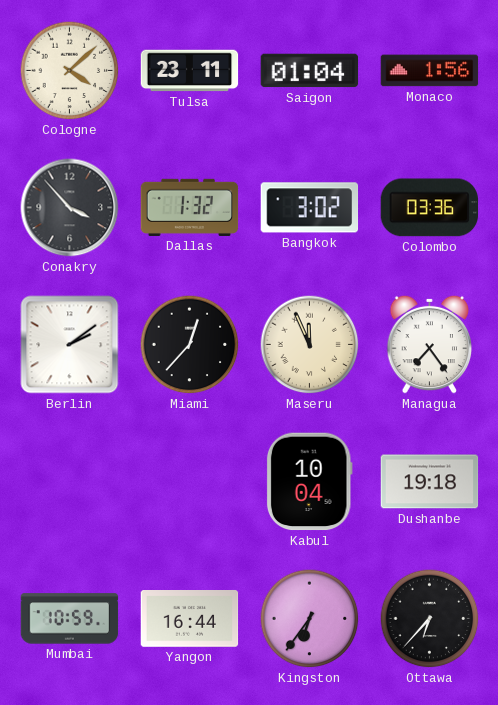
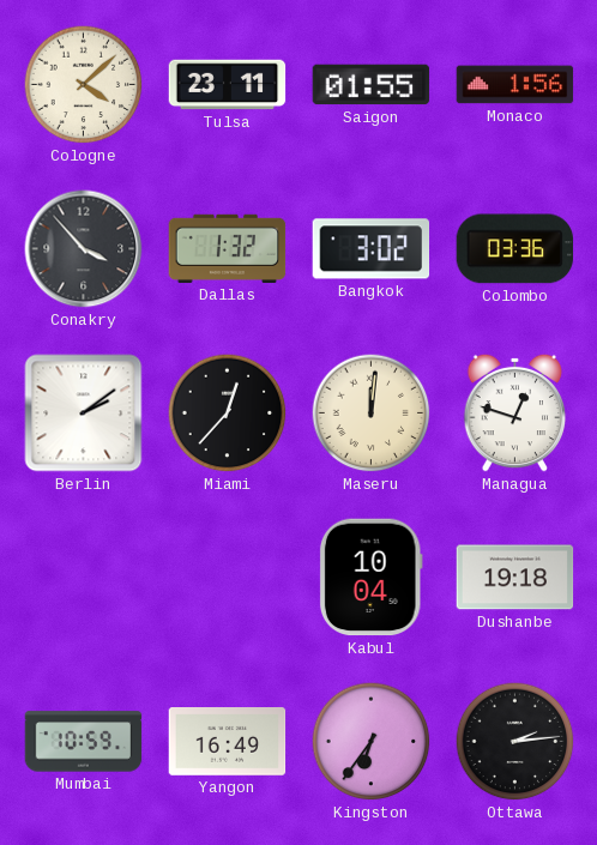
Saigon: 01:04 -> 01:55
Maseru: 11:56 -> 12:01
Managua: 7:24 -> 12:48
Yangon: 16:44 -> 16:49
Ottawa: 6:37 -> 2:14
